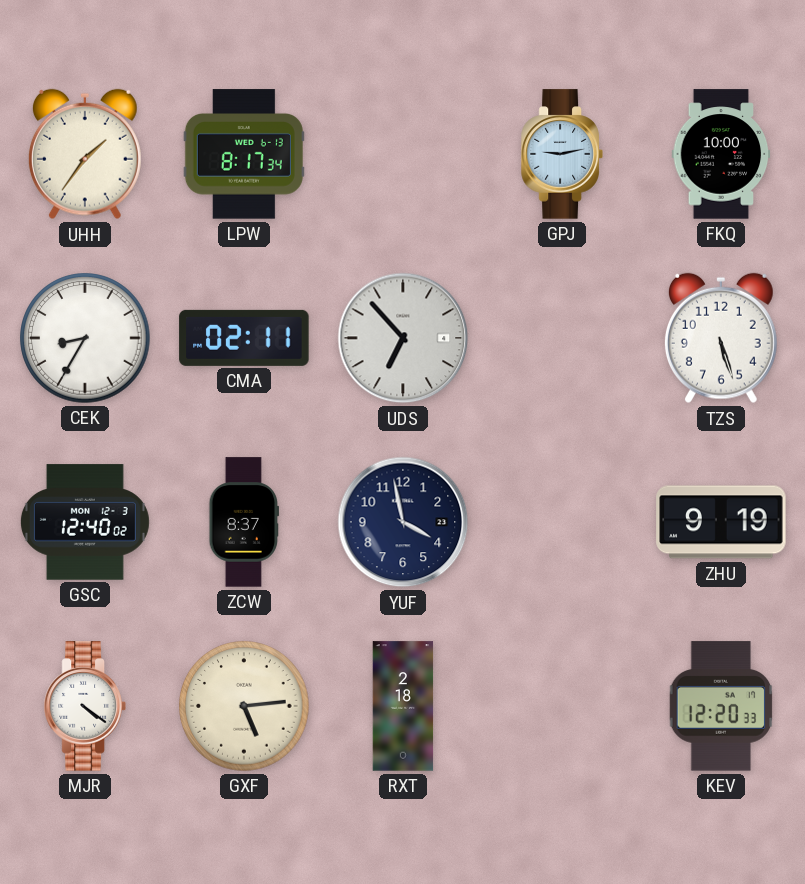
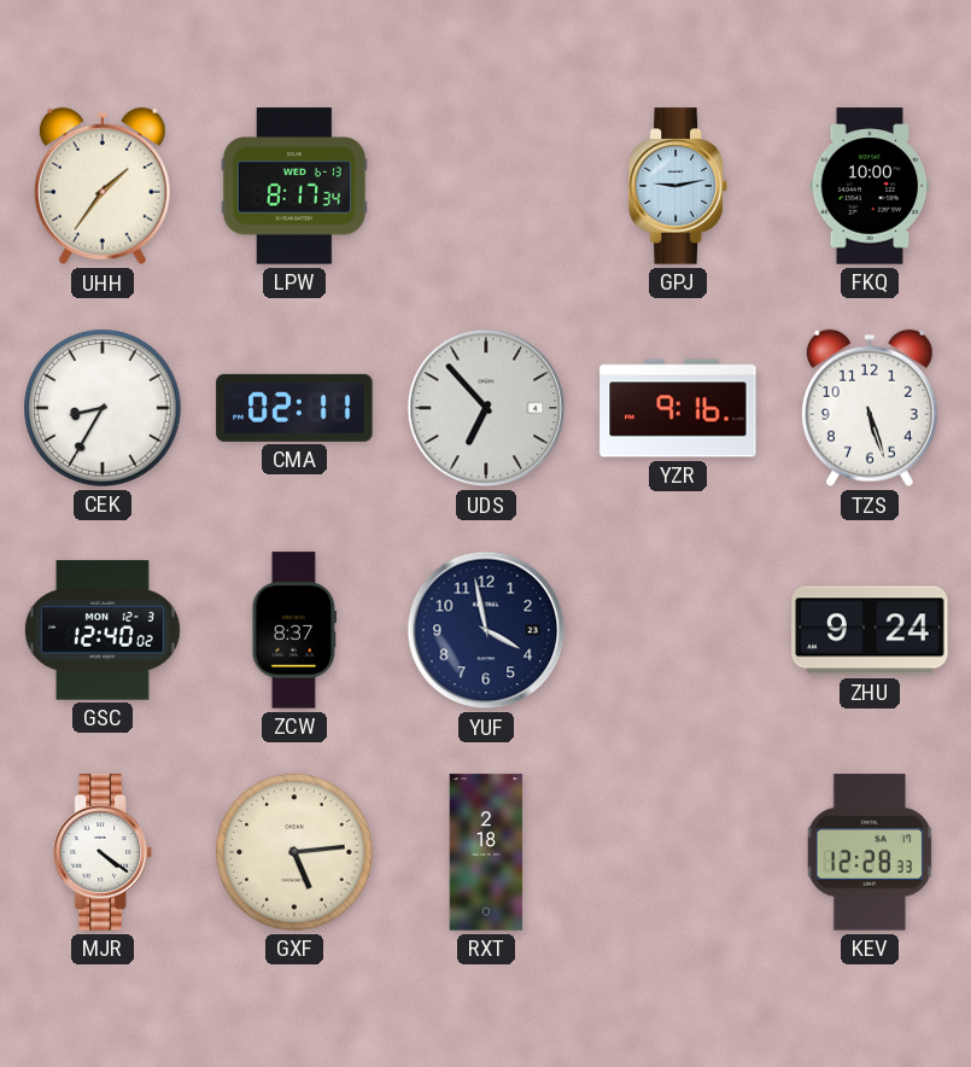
YZR: none -> 9:16
ZHU: 9:19 -> 9:24
KEV: 12:20 -> 12:28
